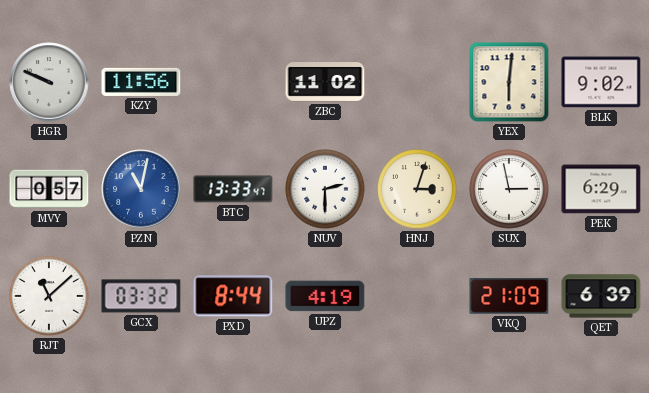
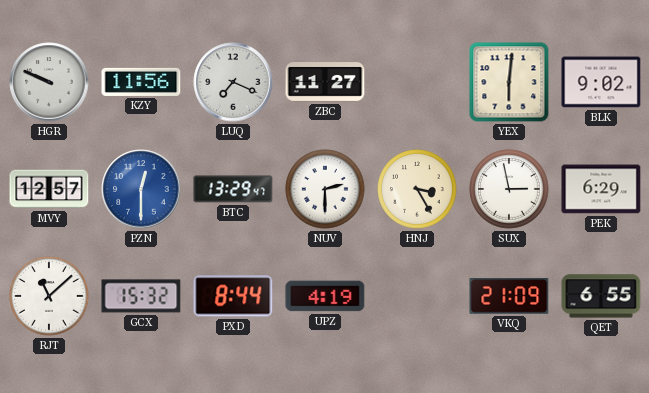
LUQ: none -> 7:19
ZBC: 11:02 -> 11:27
MVY: 0:57 -> 12:57
PZN: 11:02 -> 12:30
BTC: 13:33 -> 13:29
HNJ: 3:03 -> 3:25
GCX: 03:32 -> 15:32
QET: 6:39 -> 6:55
